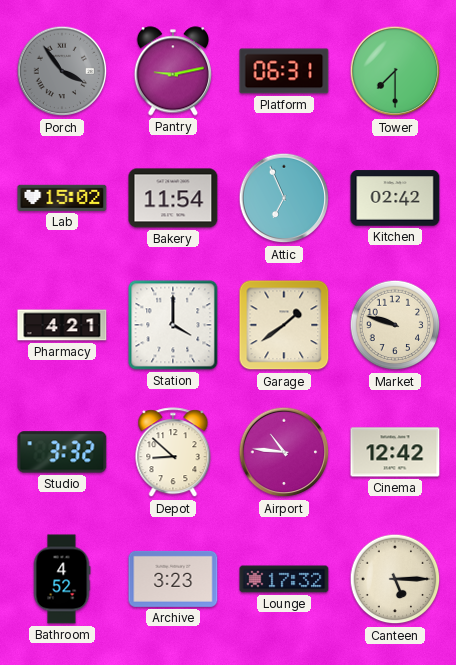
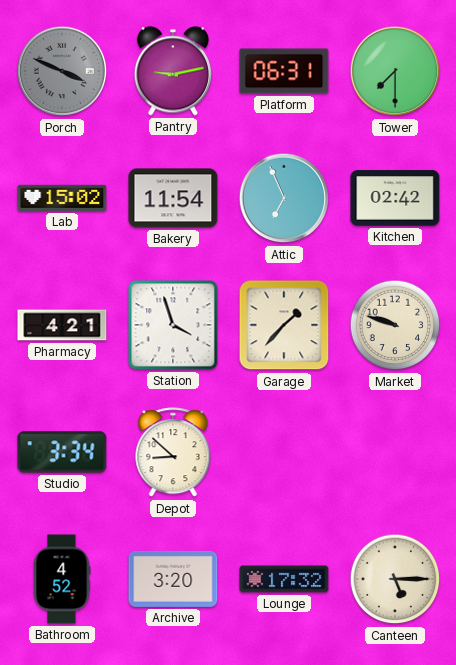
Porch: 3:54 -> 3:49
Station: 4:00 -> 3:57
Garage: 1:39 -> 1:37
Studio: 3:32 -> 3:34
Airport: 10:46 -> none
Cinema: 12:42 -> none
Archive: 3:23 -> 3:20
